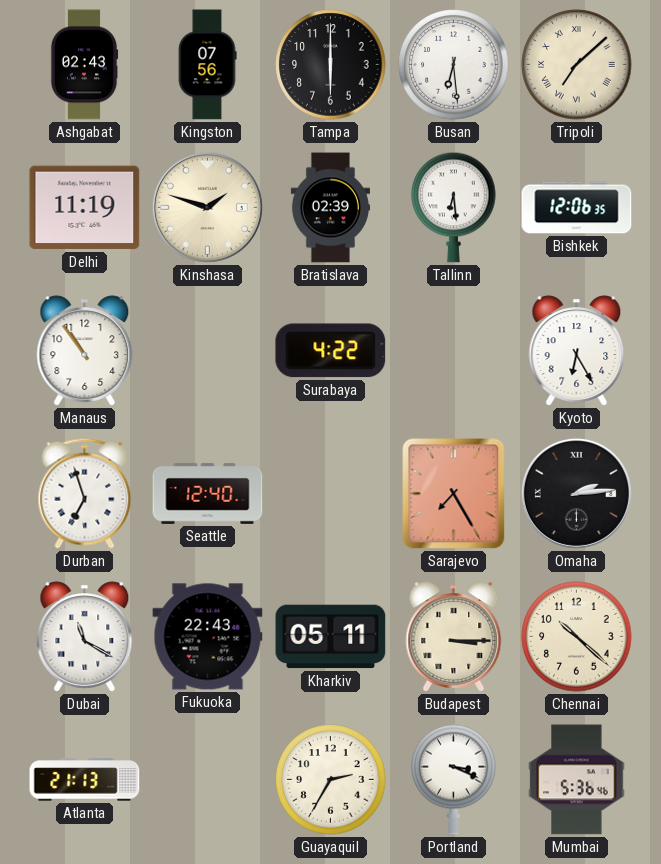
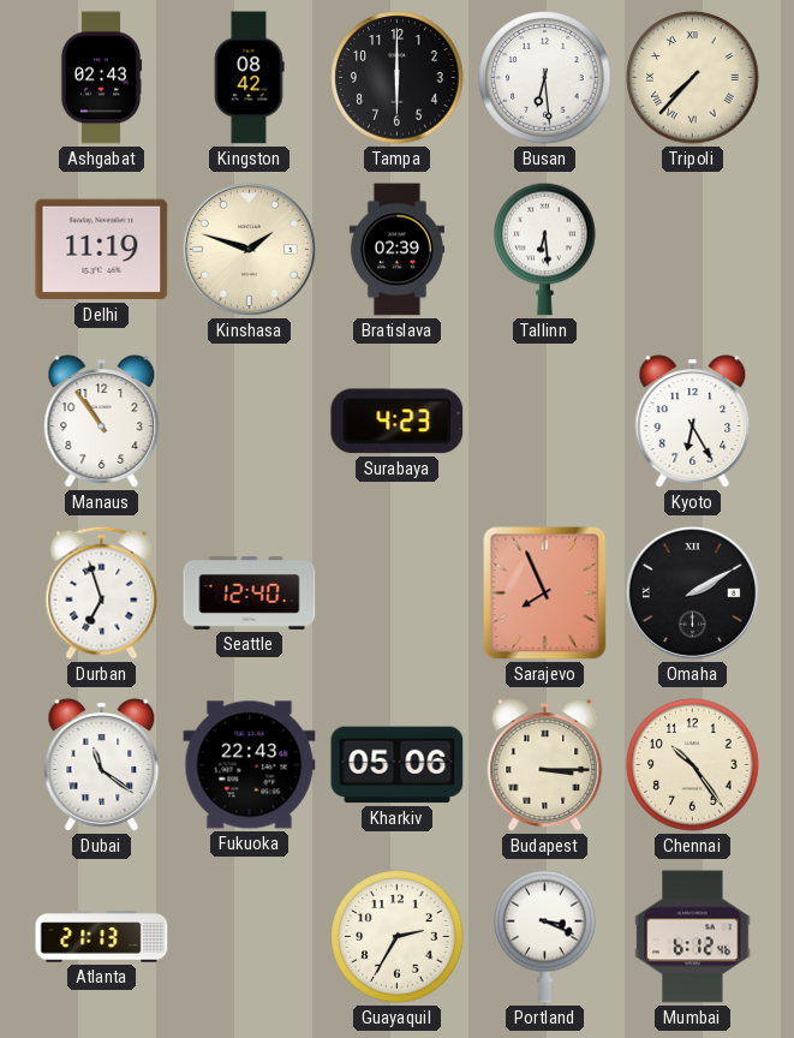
Kingston: 07:56 -> 08:42
Tripoli: 7:08 -> 7:37
Bishkek: 12:06 -> none
Surabaya: 4:22 -> 4:23
Sarajevo: 7:25 -> 7:56
Omaha: 2:14 -> 2:10
Dubai: 11:20 -> 11:21
Kharkiv: 05:11 -> 05:06
Chennai: 10:22 -> 10:24
Mumbai: 5:36 -> 6:12
